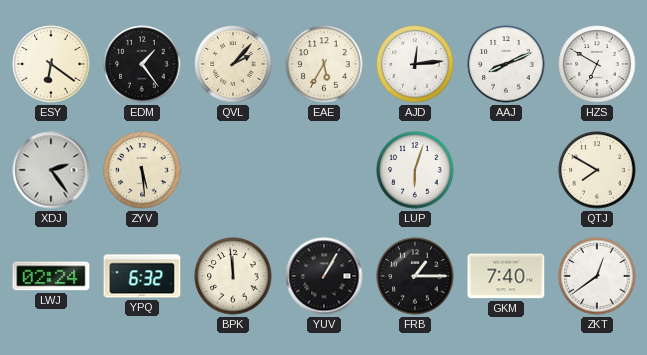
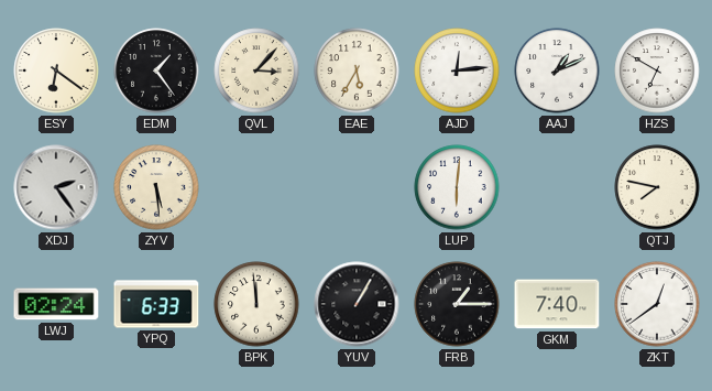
QVL: 2:07 -> 3:07
AAJ: 8:11 -> 1:11
LUP: 6:03 -> 6:01
QTJ: 7:50 -> 7:47
YPQ: 6:32 -> 6:33
